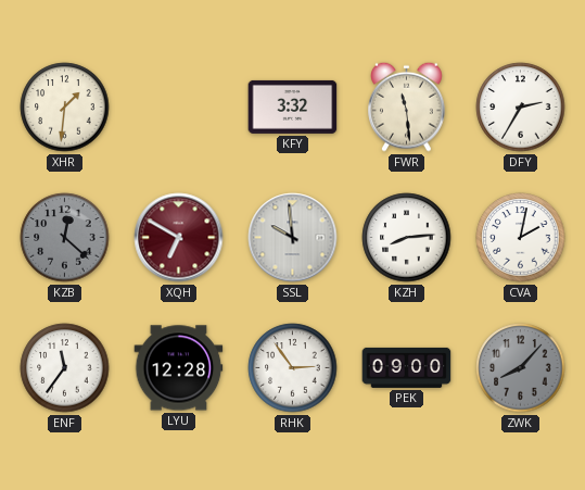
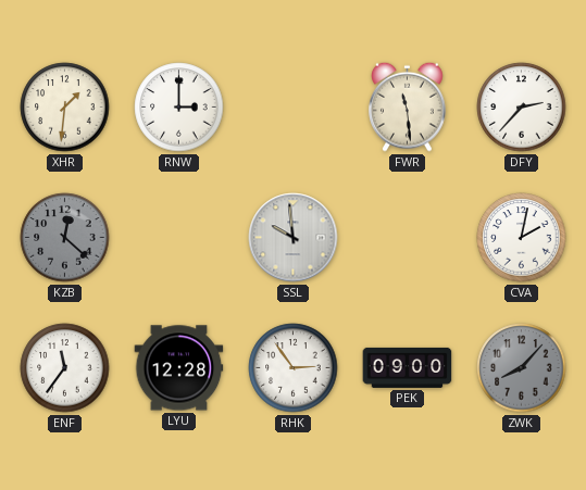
RNW: none -> 3:00
KFY: 3:32 -> none
DFY: 2:35 -> 2:37
XQH: 6:50 -> none
KZH: 8:14 -> none
